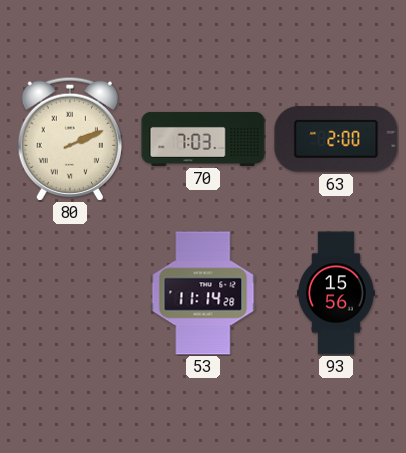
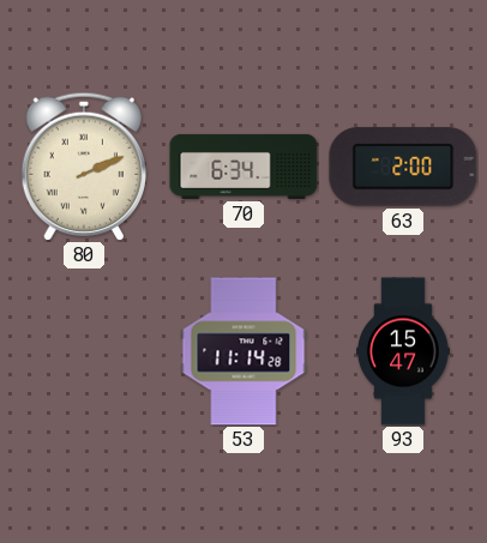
70: 7:03 -> 6:34
93: 15:56 -> 15:47
